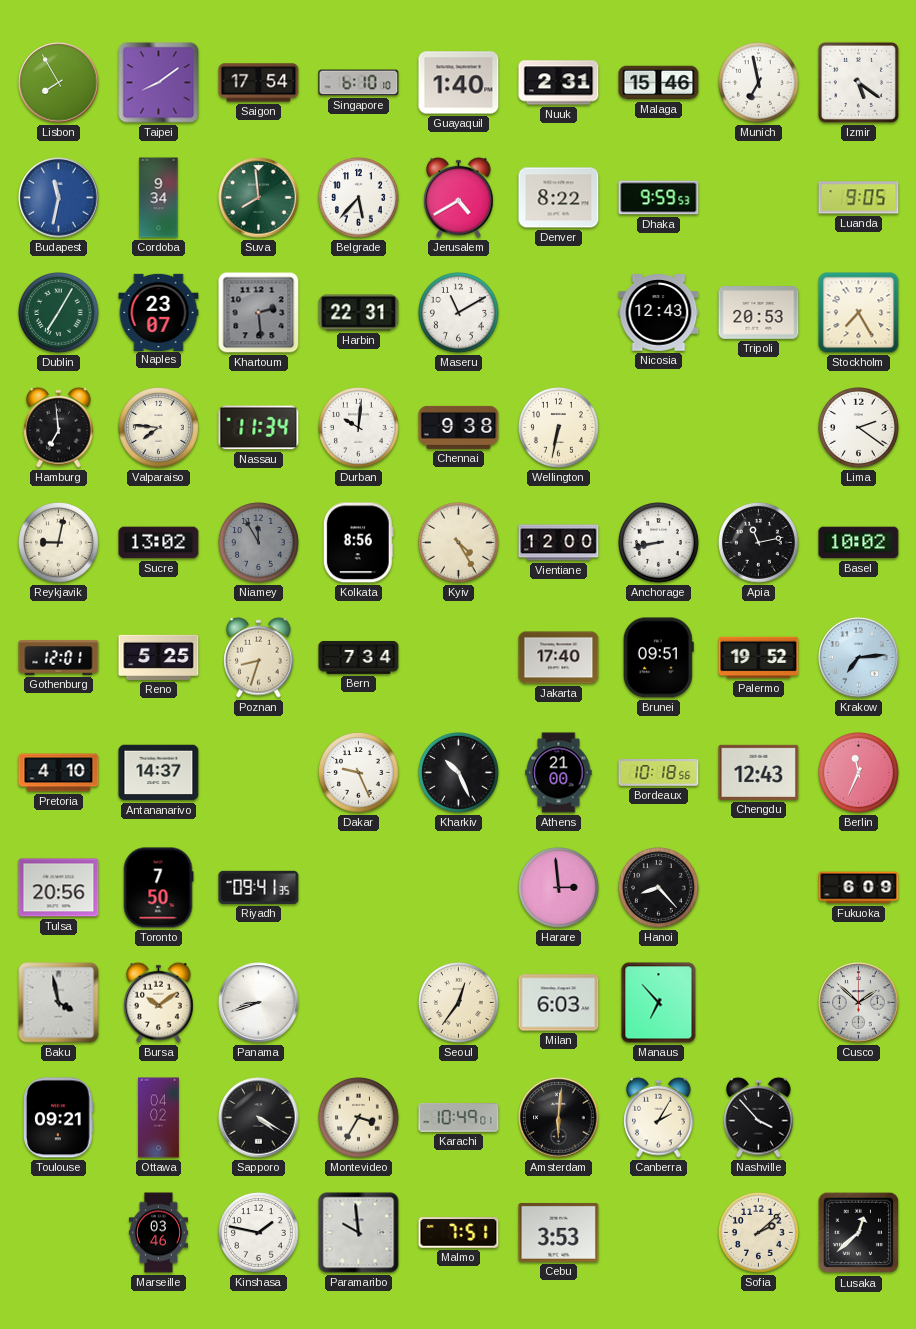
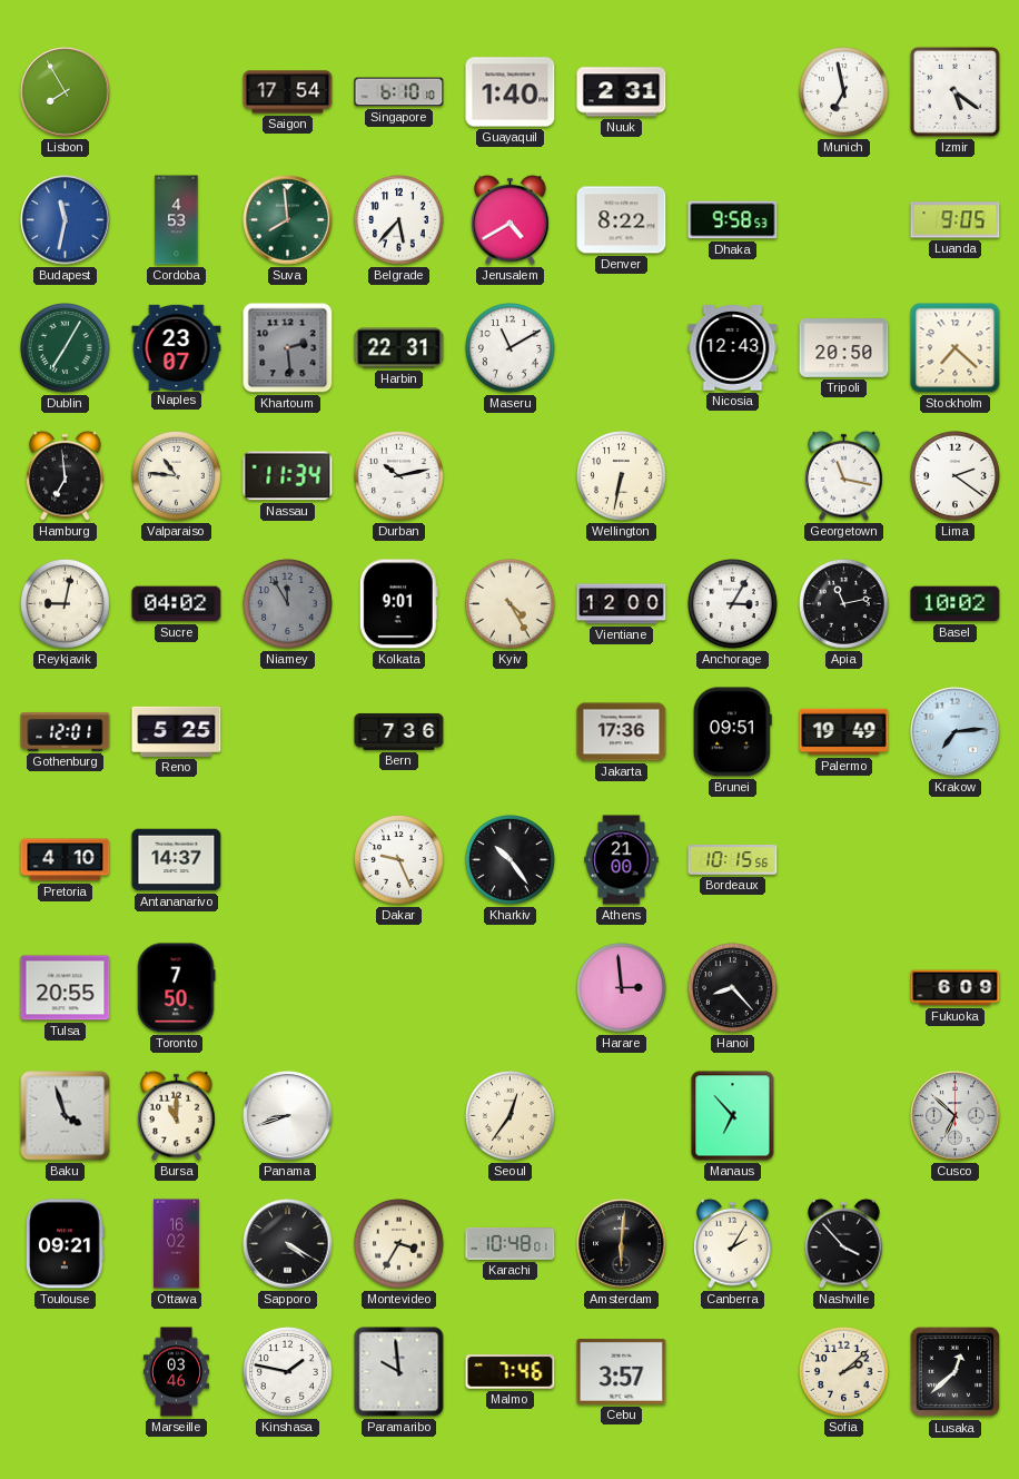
Taipei: 8:09 -> none
Malaga: 15:46 -> none
Cordoba: 9:34 -> 4:53
Dhaka: 9:59 -> 9:58
Tripoli: 20:53 -> 20:50
Stockholm: 7:25 -> 7:22
Valparaiso: 7:46 -> 10:46
Durban: 10:01 -> 10:13
Chennai: 9:38 -> none
Georgetown: none -> 11:17
Sucre: 13:02 -> 04:02
Kolkata: 8:56 -> 9:01
Anchorage: 8:43 -> 3:05
Poznan: 8:33 -> none
Bern: 7:34 -> 7:36
Jakarta: 17:40 -> 17:36
Palermo: 19:52 -> 19:49
Kharkiv: 10:26 -> 10:24
Bordeaux: 10:18 -> 10:15
Chengdu: 12:43 -> none
Berlin: 11:34 -> none
Tulsa: 20:56 -> 20:55
Riyadh: 09:41 -> none
Baku: 3:58 -> 3:57
Bursa: 10:09 -> 11:00
Milan: 6:03 -> none
Cusco: 1:52 -> 6:52
Ottawa: 04:02 -> 16:02
Karachi: 10:49 -> 10:48
Malmo: 7:51 -> 7:46
Cebu: 3:53 -> 3:57
